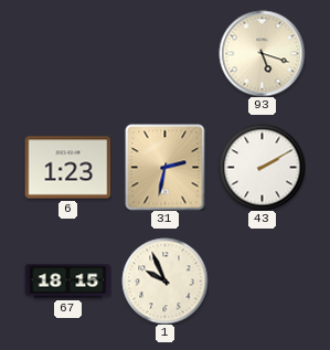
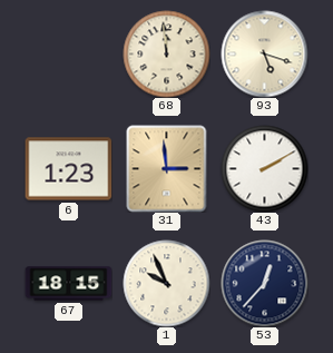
68: none -> 11:59
31: 2:32 -> 2:59
53: none -> 12:37
